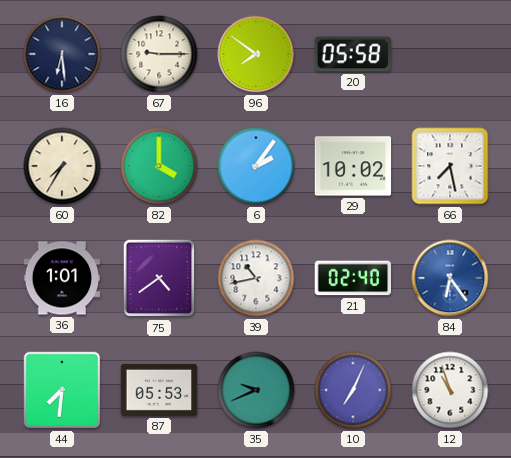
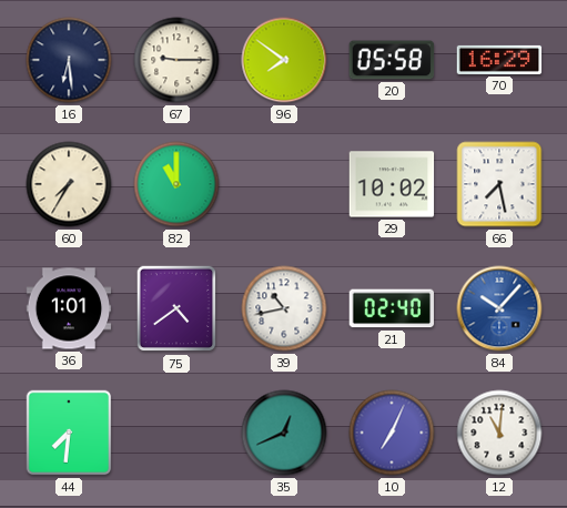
70: none -> 16:29
82: 4:00 -> 11:00
6: 2:06 -> none
84: 6:24 -> 10:07
87: 05:53 -> none
35: 9:41 -> 12:41
12: 10:57 -> 11:01
